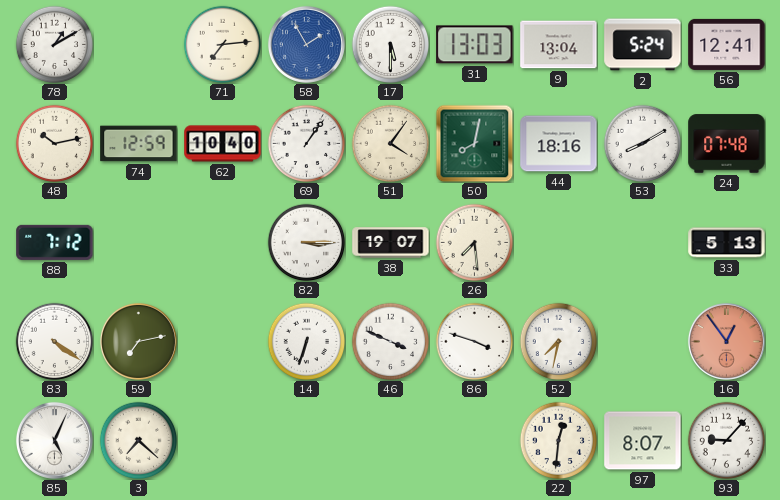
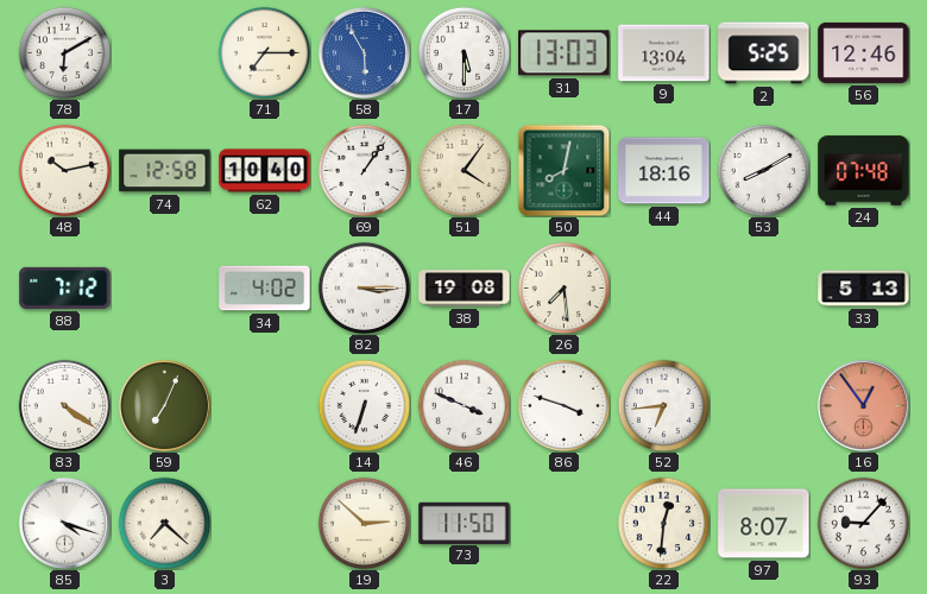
78: 1:10 -> 6:10
71: 7:14 -> 7:15
58: 1:55 -> 5:55
2: 5:24 -> 5:25
56: 12:41 -> 12:46
74: 12:59 -> 12:58
34: none -> 4:02
38: 19:07 -> 19:08
59: 7:13 -> 7:04
52: 7:32 -> 6:44
85: 5:04 -> 4:18
19: none -> 2:52
73: none -> 11:50
